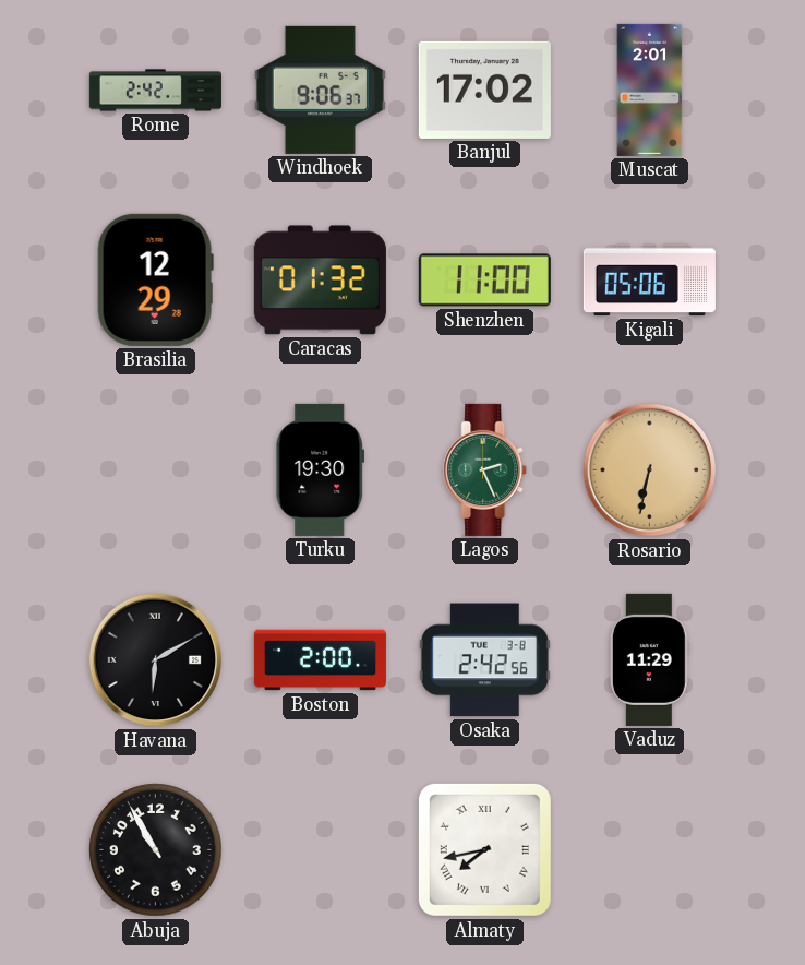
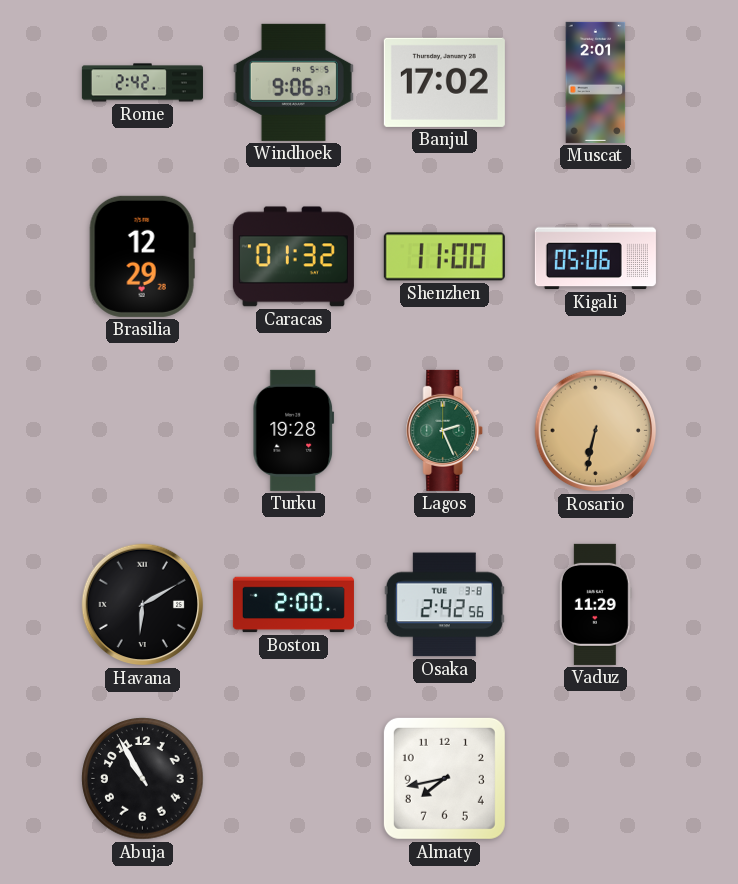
Turku: 19:30 -> 19:28
Almaty numerals: Roman -> Arabic
